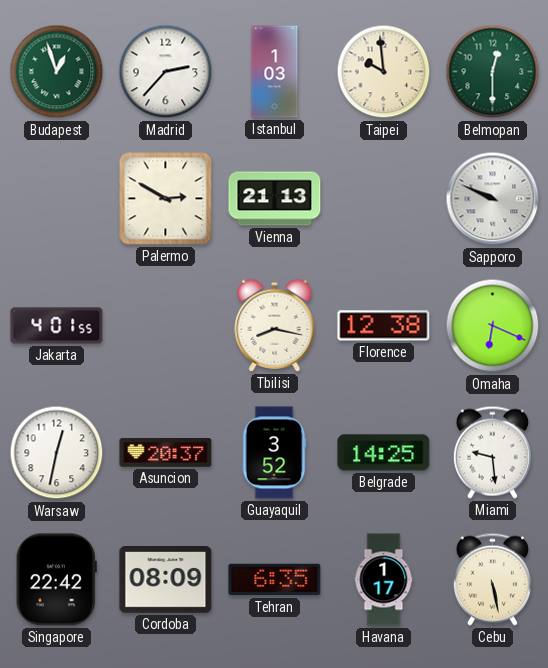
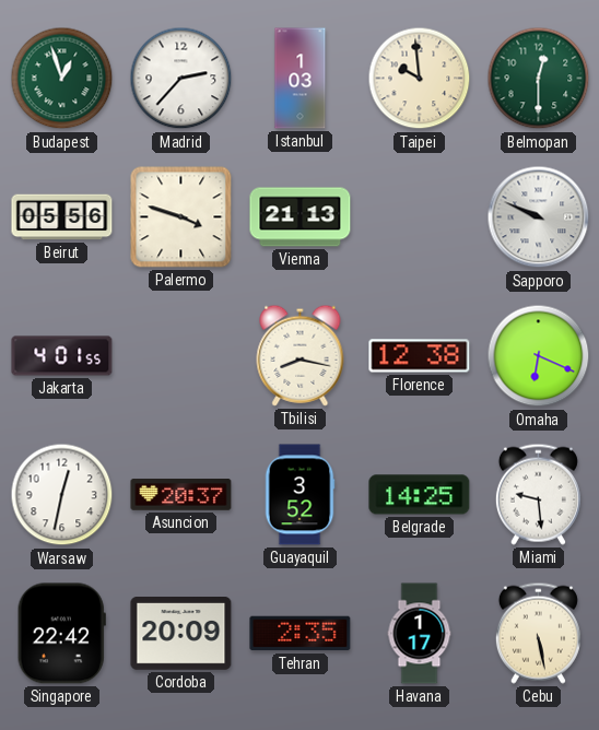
Beirut: none -> 05:56
Palermo: 2:50 -> 3:48
Cordoba: 08:09 -> 20:09
Tehran: 6:35 -> 2:35
